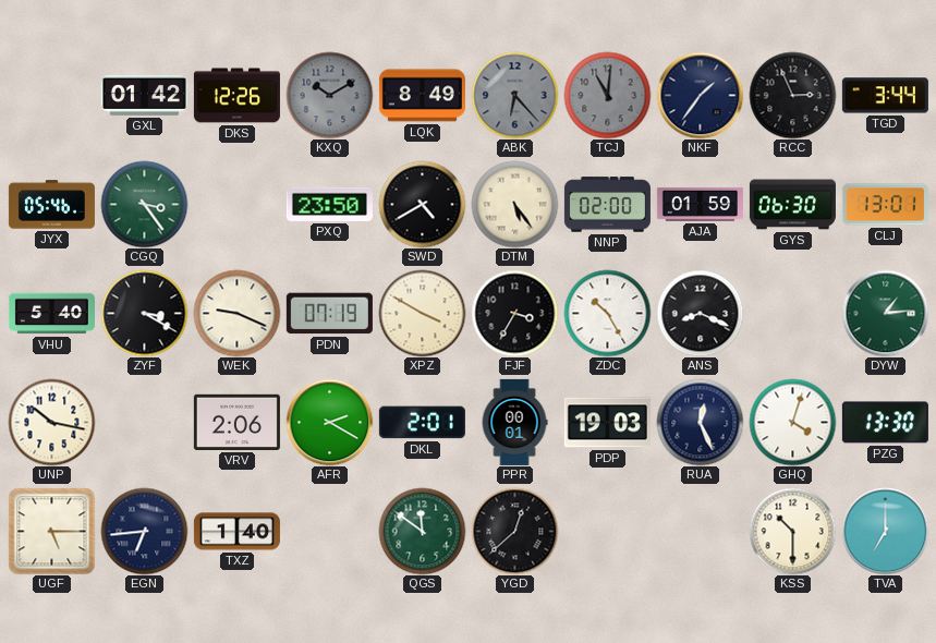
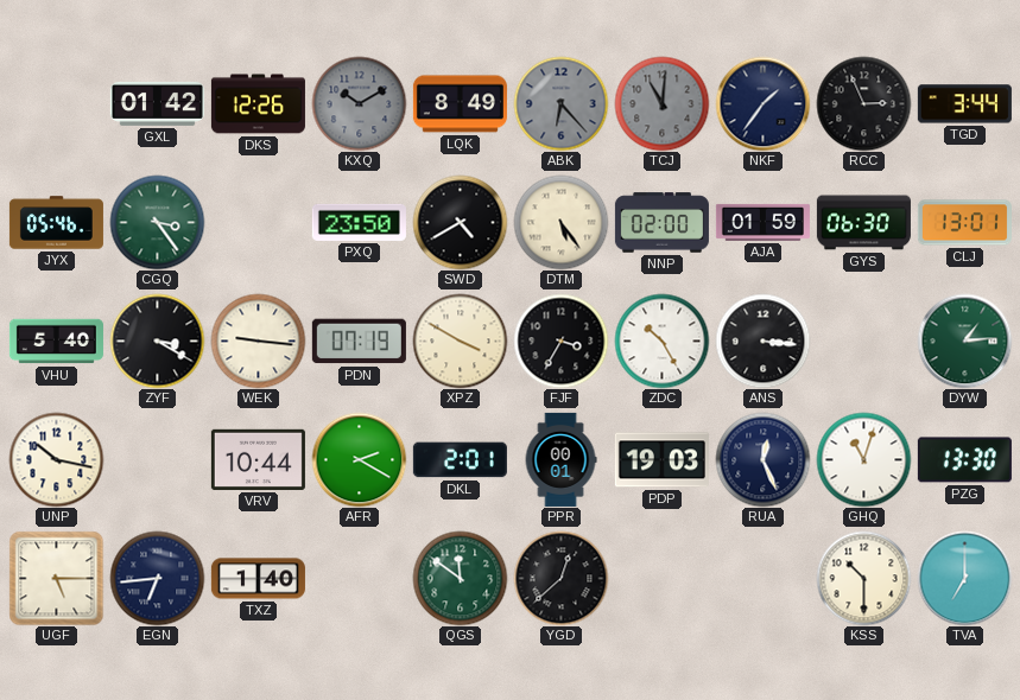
WEK: 9:19 -> 9:16
ANS: 8:19 -> 3:16
VRV: 2:06 -> 10:44
GHQ: 4:03 -> 11:03
